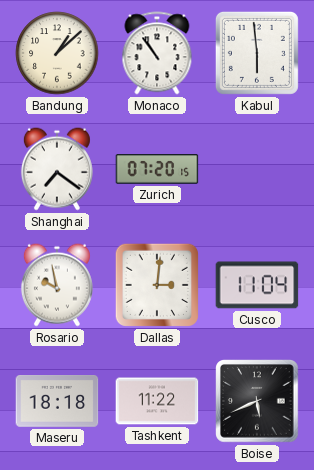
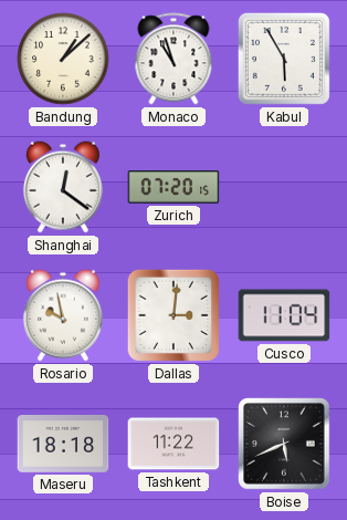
Monaco: 10:54 -> 10:57
Kabul: 5:59 -> 5:55
Shanghai: 7:21 -> 12:21
